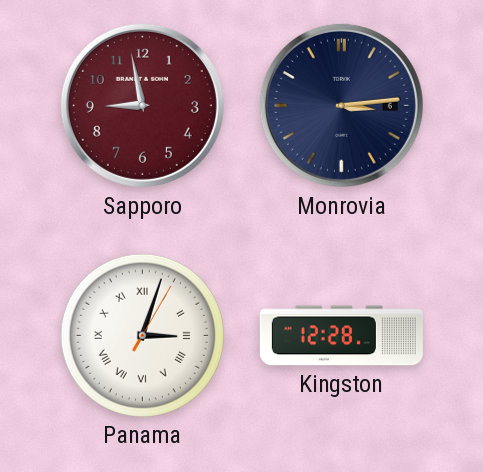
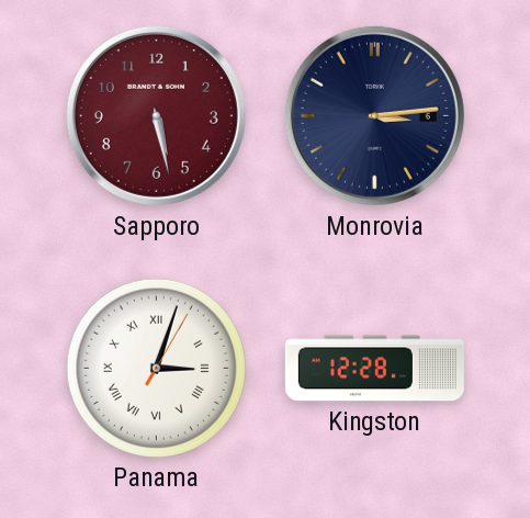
Sapporo: 8:58 -> 5:28
